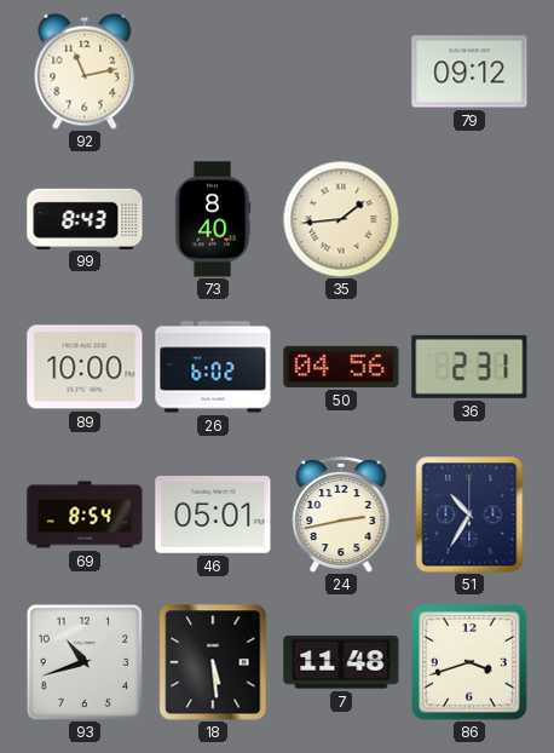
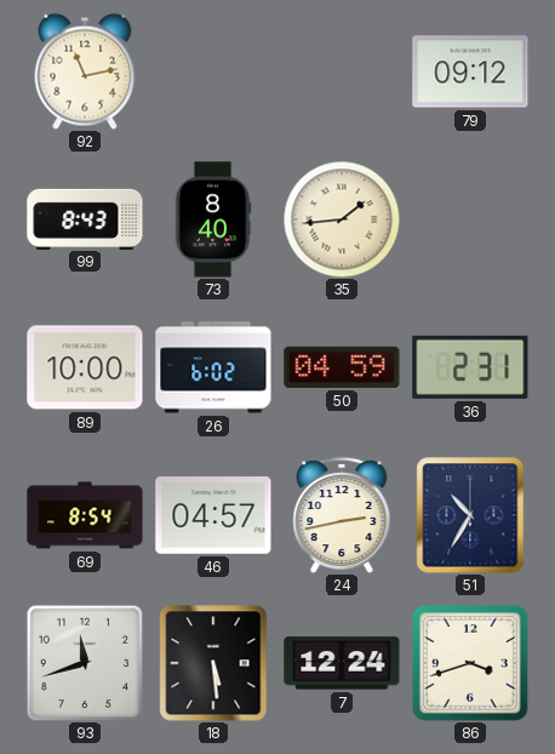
50: 04:56 -> 04:59
46: 05:01 -> 04:57
93: 10:42 -> 11:42
7: 11:48 -> 12:24
